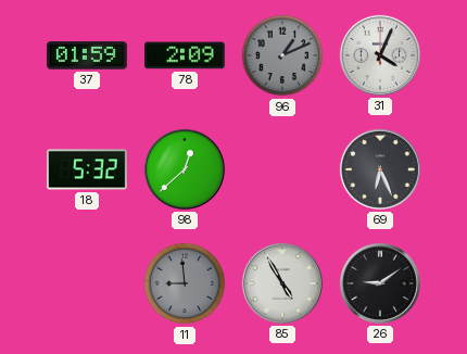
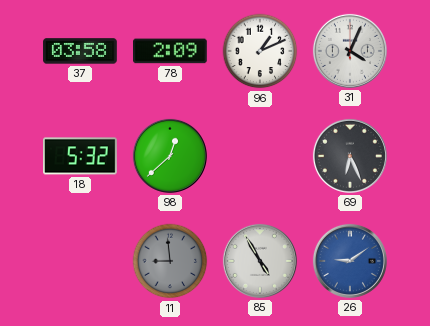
37: 01:59 -> 03:58
96 dial: grey -> white
26 dial: black -> blue
